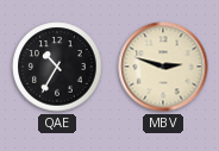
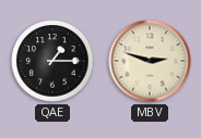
QAE: 10:35 -> 1:15
